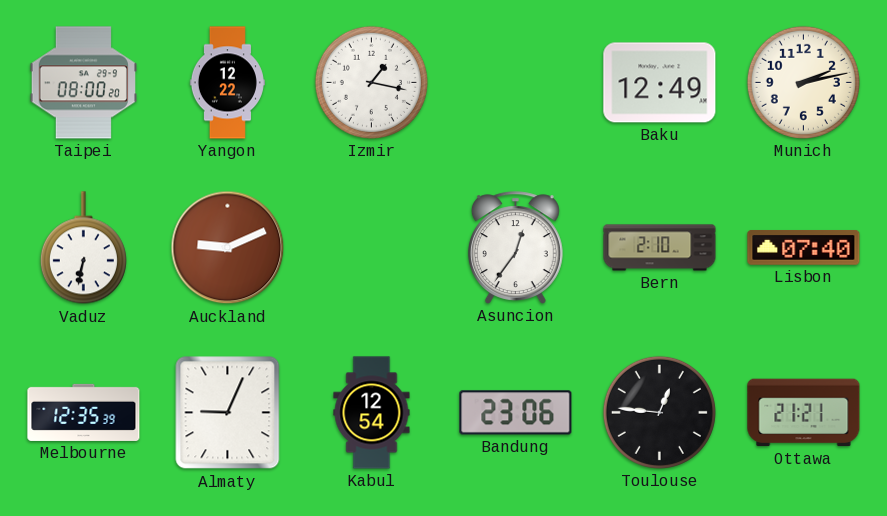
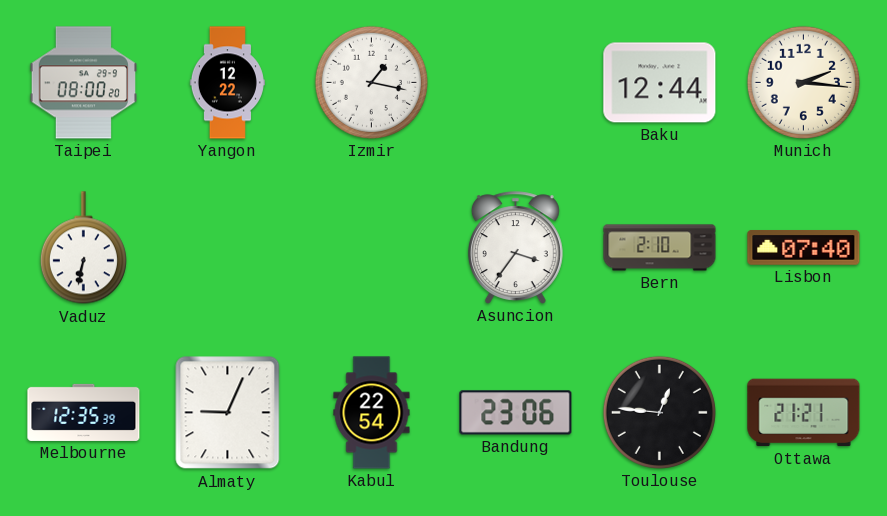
Baku: 12:49 -> 12:44
Munich: 2:13 -> 2:16
Auckland: 9:11 -> none
Asuncion: 12:36 -> 3:36
Kabul: 12:54 -> 22:54
